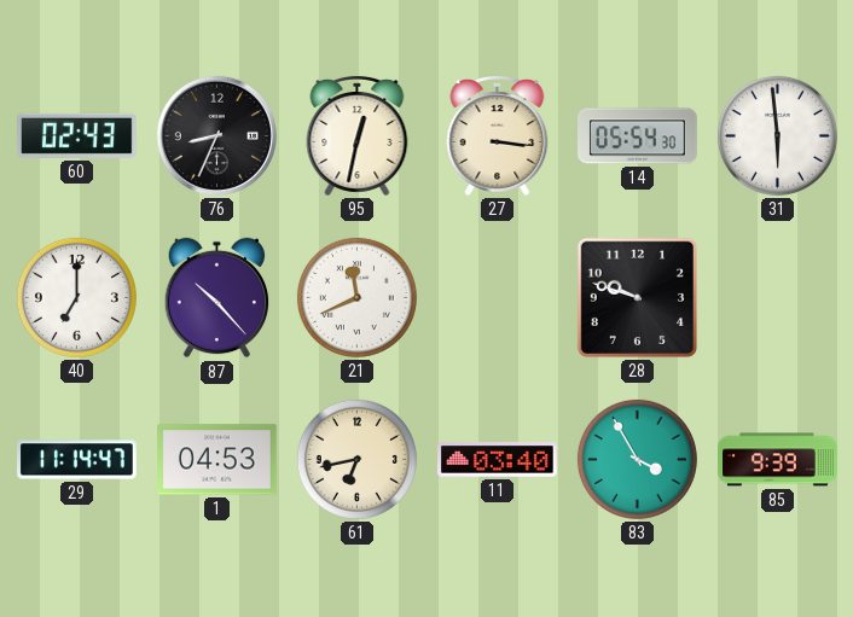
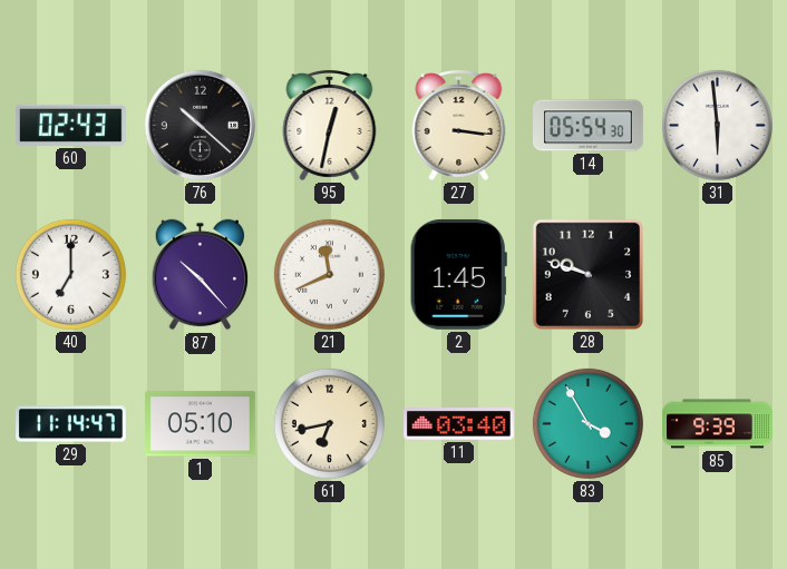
76: 8:34 -> 10:22
2: none -> 1:45
1: 04:53 -> 05:10
